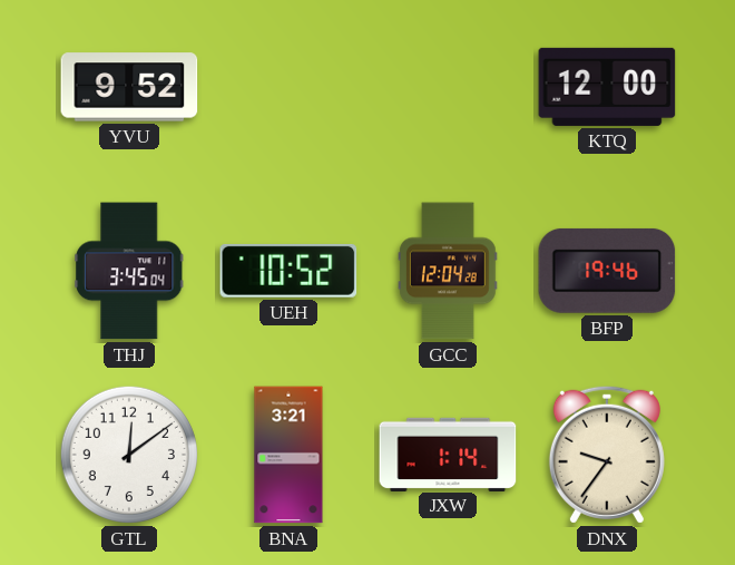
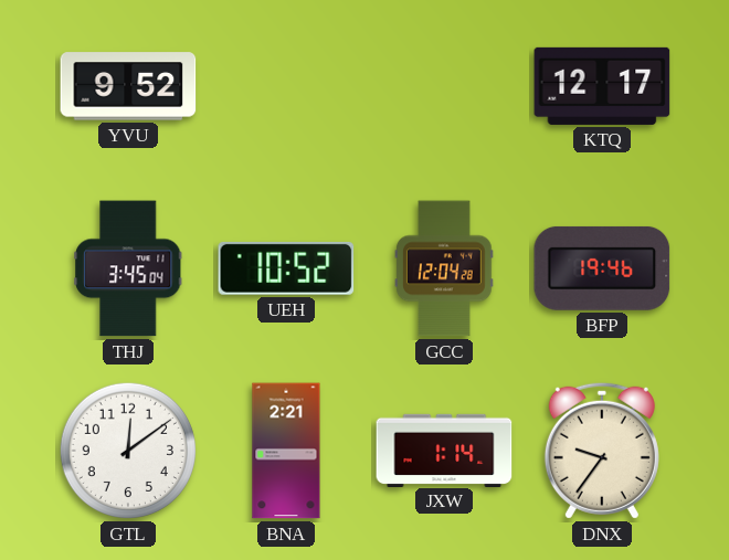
KTQ: 12:00 -> 12:17
BNA: 3:21 -> 2:21
